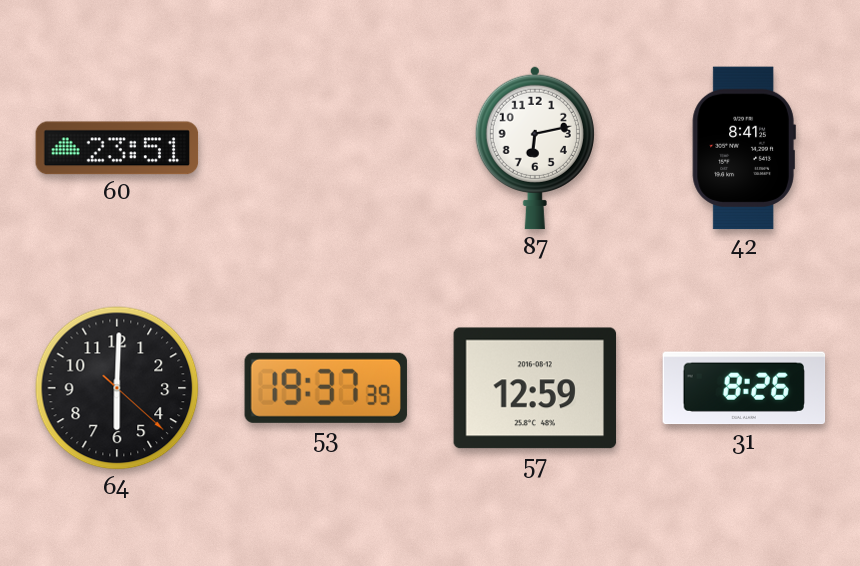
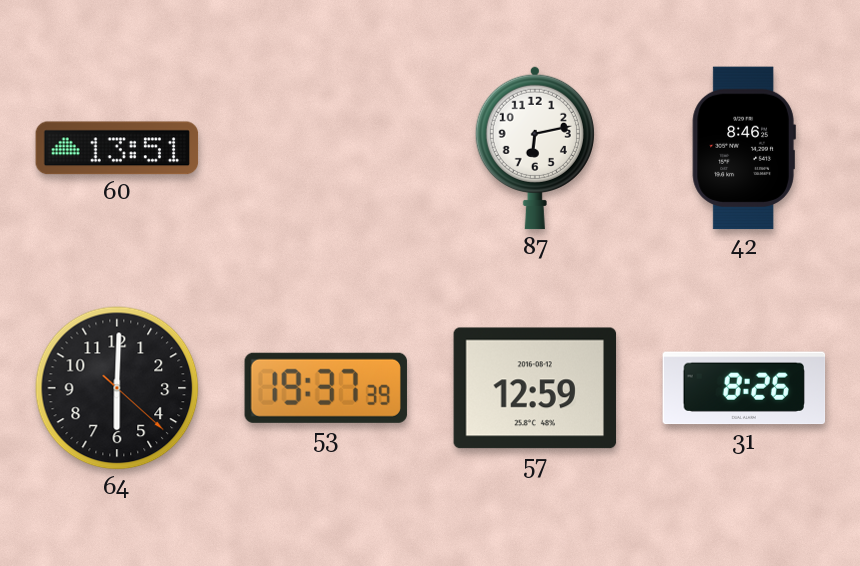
60: 23:51 -> 13:51
42: 8:41 -> 8:46
